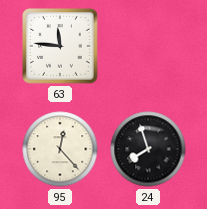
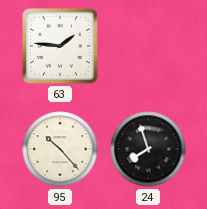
63: 11:46 -> 1:46
95: 12:23 -> 10:23
